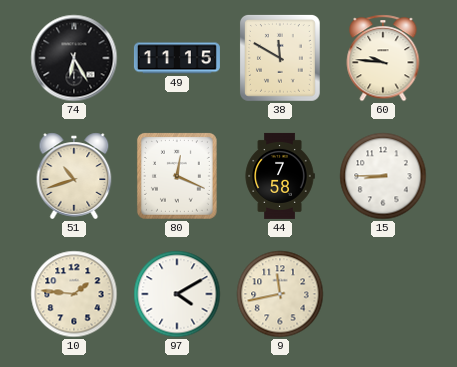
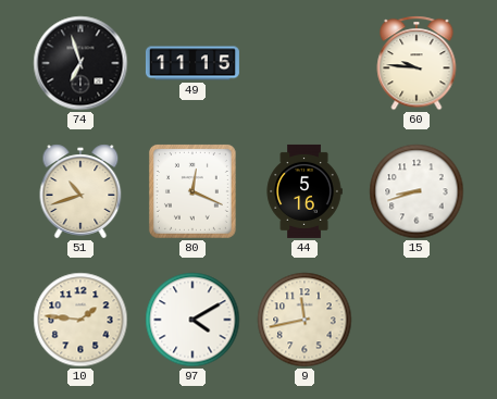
74: 6:25 -> 6:57
38: 11:50 -> none
44: 7:58 -> 5:16
15: 8:45 -> 8:42
